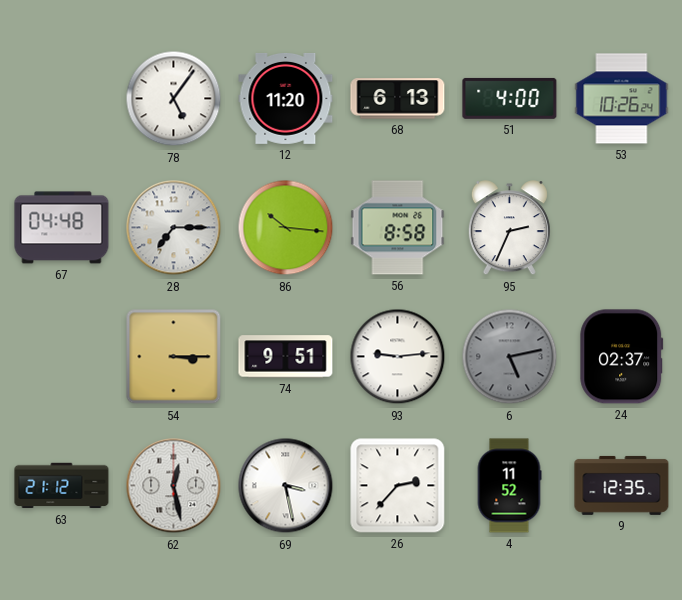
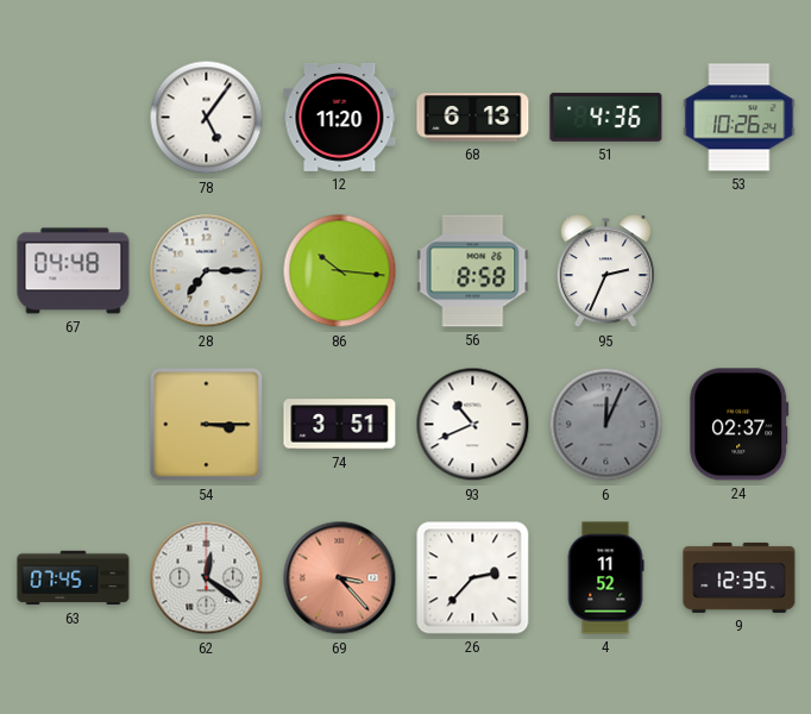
51: 4:00 -> 4:36
74: 9:51 -> 3:51
93: 9:14 -> 10:41
6: 5:13 -> 12:04
63: 21:12 -> 07:45
62: 12:28 -> 12:21
69: 3:28 -> 3:23
69 dial: white -> salmon
